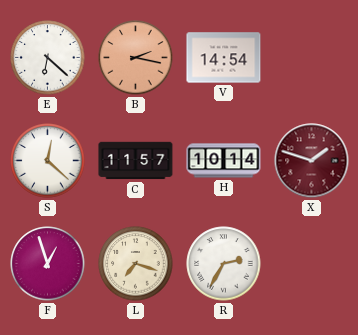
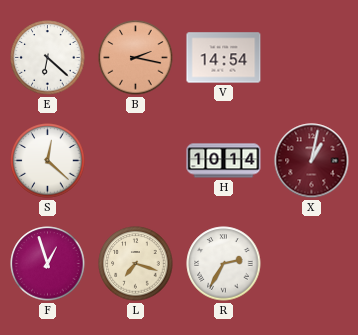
C: 11:57 -> none
X: 1:48 -> 1:02
